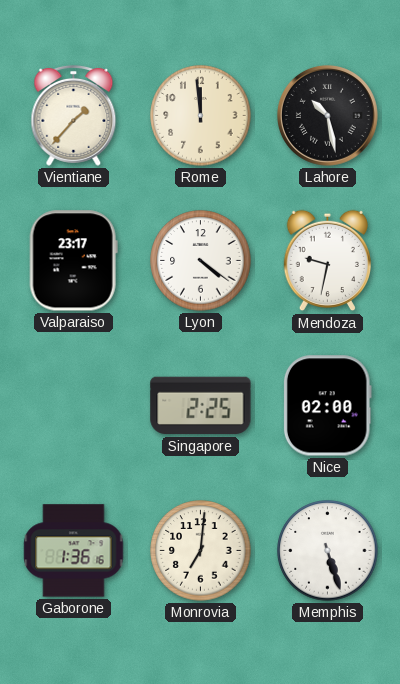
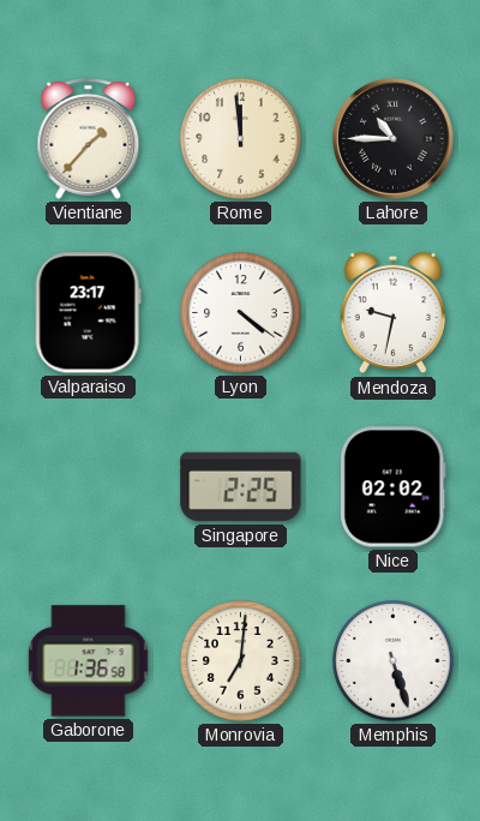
Lahore: 10:28 -> 10:45
Nice: 02:00 -> 02:02
Gaborone: 1:36:16 -> 1:36:58
